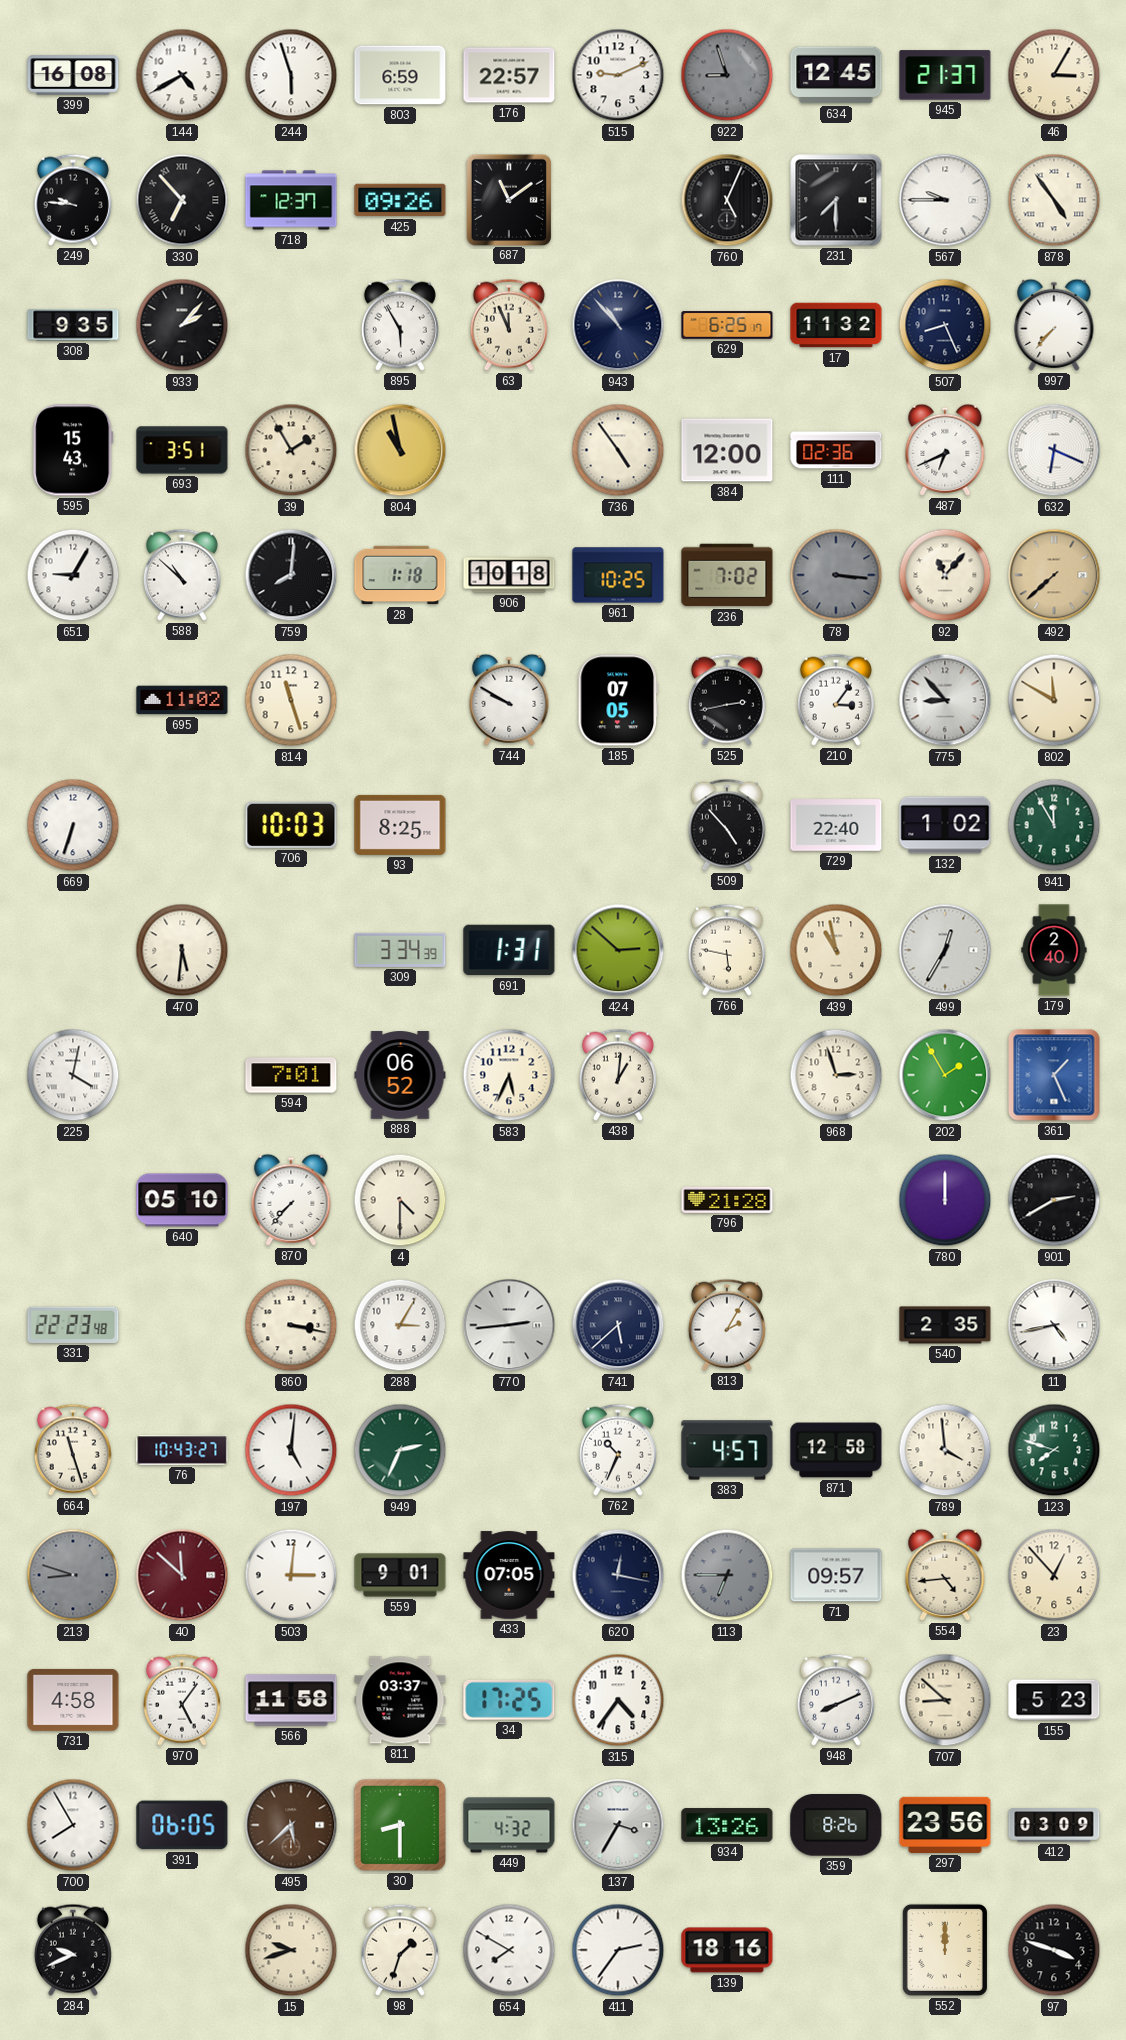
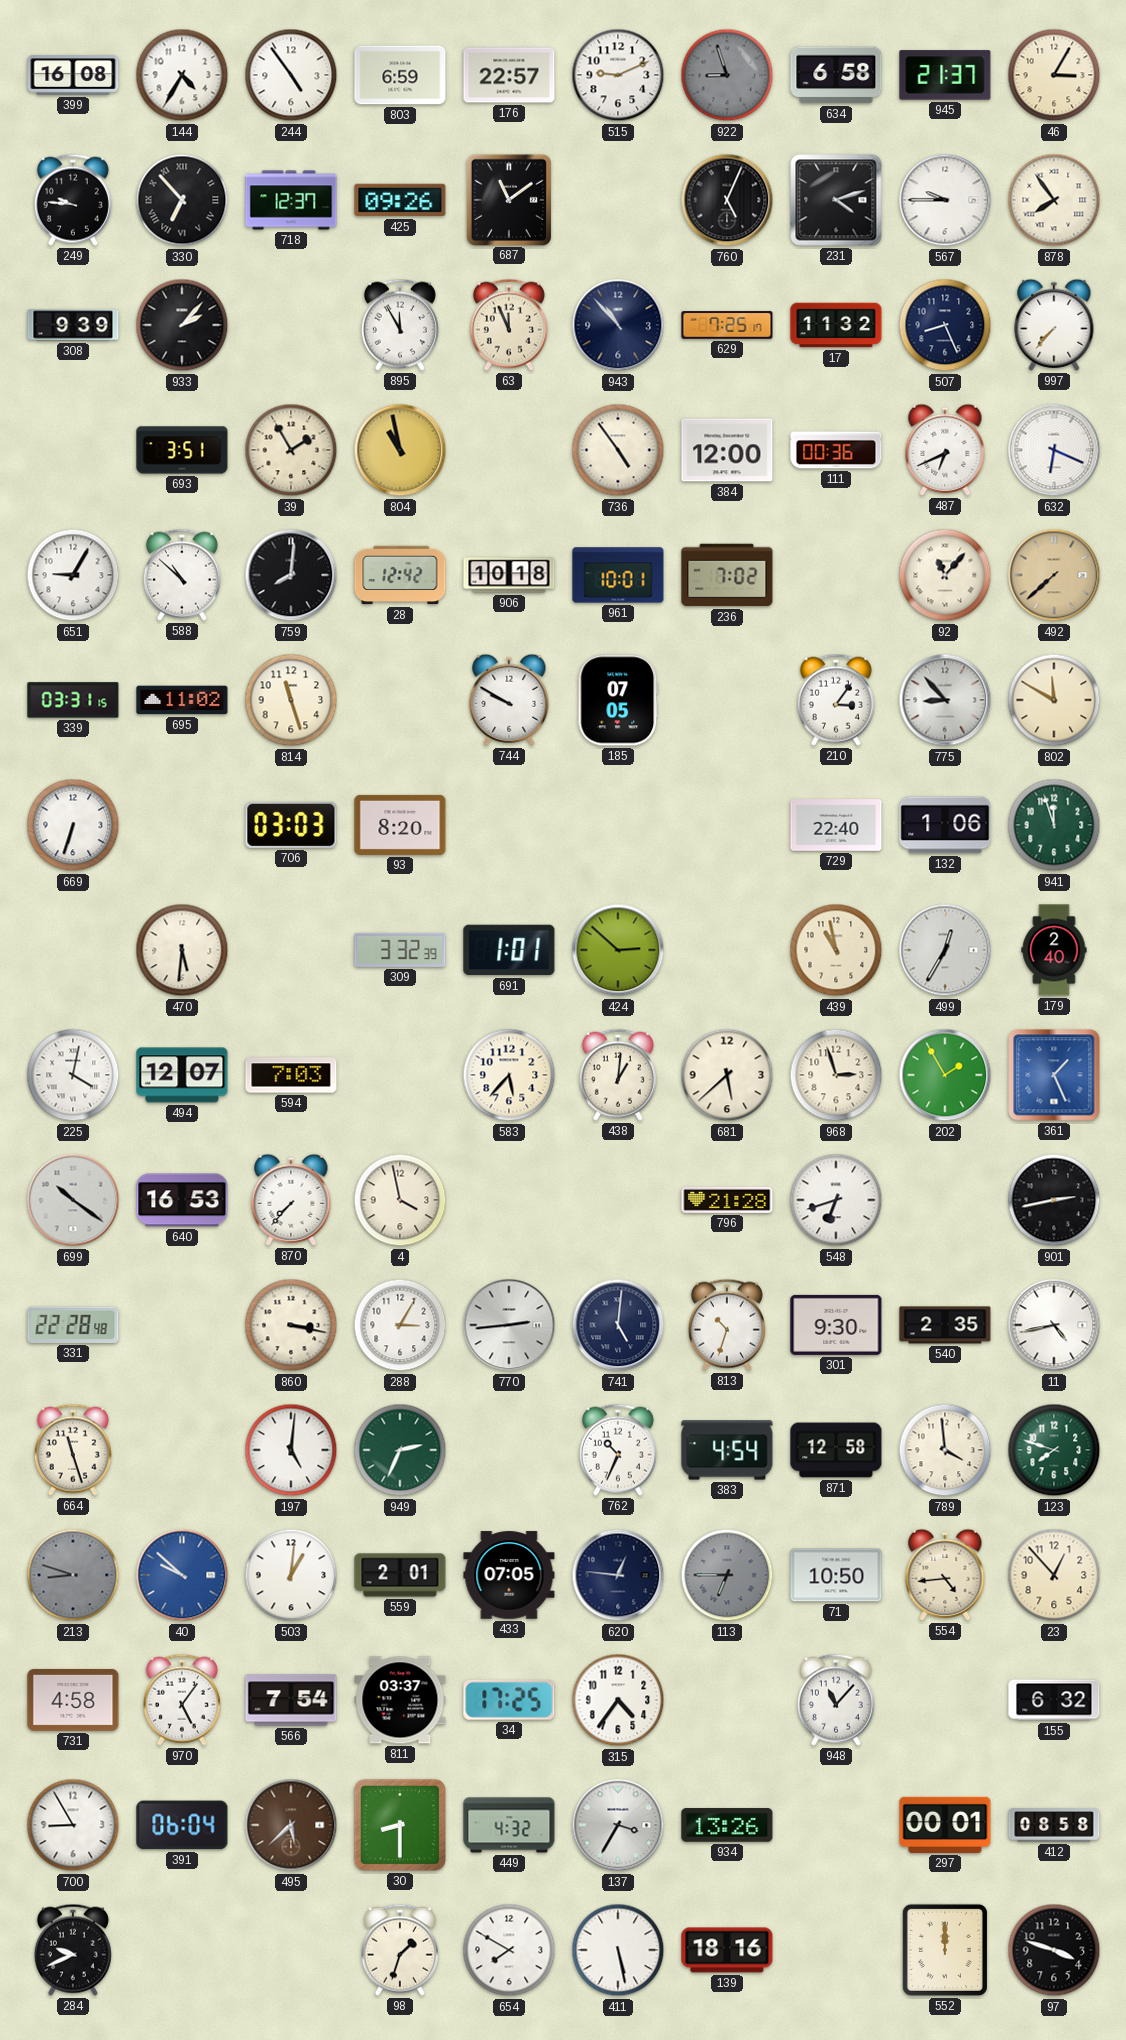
144: 4:40 -> 4:35
244: 5:57 -> 4:54
634: 12:45 -> 6:58
231: 7:30 -> 4:12
878: 4:54 -> 7:54
308: 9:35 -> 9:39
895: 5:55 -> 11:55
629: 6:25 -> 7:25
595: 15:43 -> none
111: 02:36 -> 00:36
28: 1:18 -> 12:42
961: 10:25 -> 10:01
78: 3:16 -> none
339: none -> 03:31
525: 2:43 -> none
706: 10:03 -> 03:03
93: 8:25 -> 8:20
509: 4:53 -> none
132: 1:02 -> 1:06
941: 11:55 -> 11:57
309: 3:34 -> 3:32
691: 1:31 -> 1:01
766: 5:47 -> none
494: none -> 12:07
594: 7:01 -> 7:03
888: 06:52 -> none
583: 5:34 -> 5:37
681: none -> 5:38
699: none -> 10:21
640: 05:10 -> 16:53
4: 4:30 -> 3:58
548: none -> 6:42
780: 12:00 -> none
901: 2:40 -> 2:43
331: 22:23 -> 22:28
741: 5:38 -> 5:01
813: 2:05 -> 10:33
301: none -> 9:30
76: 10:43 -> none
383: 4:57 -> 4:54
40: 11:52 -> 9:52
40 dial: burgundy -> blue
503: 3:01 -> 1:01
559: 9:01 -> 2:01
620: 12:17 -> 12:46
71: 09:57 -> 10:50
566: 11:58 -> 7:54
948: 8:11 -> 11:07
707: 8:52 -> none
155: 5:23 -> 6:32
700: 7:55 -> 8:55
391: 06:05 -> 06:04
359: 8:26 -> none
297: 23:56 -> 00:01
412: 03:09 -> 08:58
15: 9:42 -> none
411: 2:36 -> 5:28
